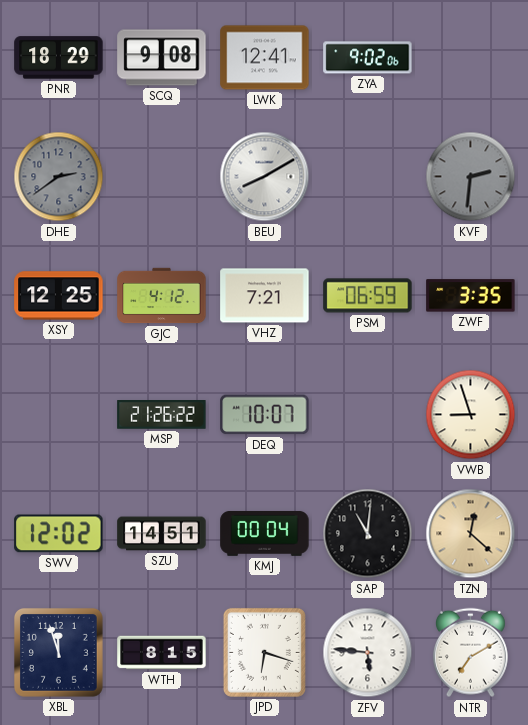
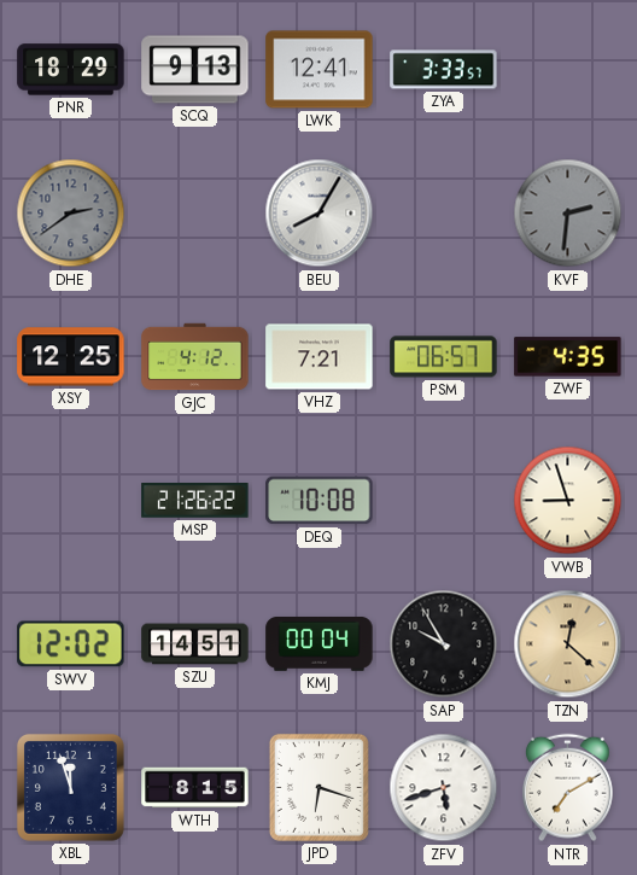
SCQ: 9:08 -> 9:13
ZYA: 9:02 -> 3:33
BEU: 8:10 -> 8:05
PSM: 06:59 -> 06:57
ZWF: 3:35 -> 4:35
DEQ: 10:07 -> 10:08
SAP: 11:01 -> 9:55
ZFV: 5:46 -> 5:42
